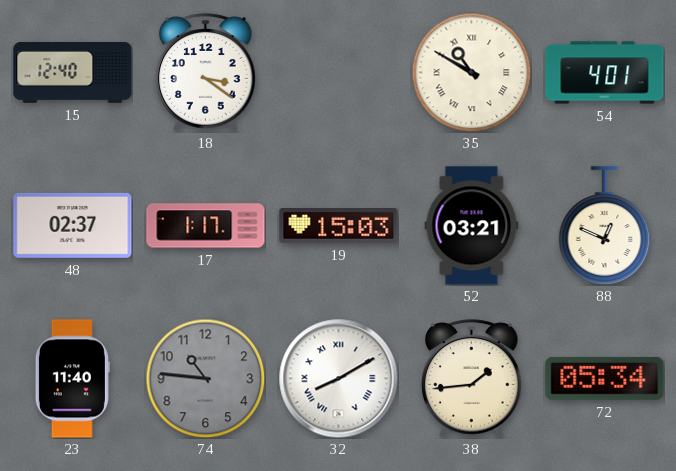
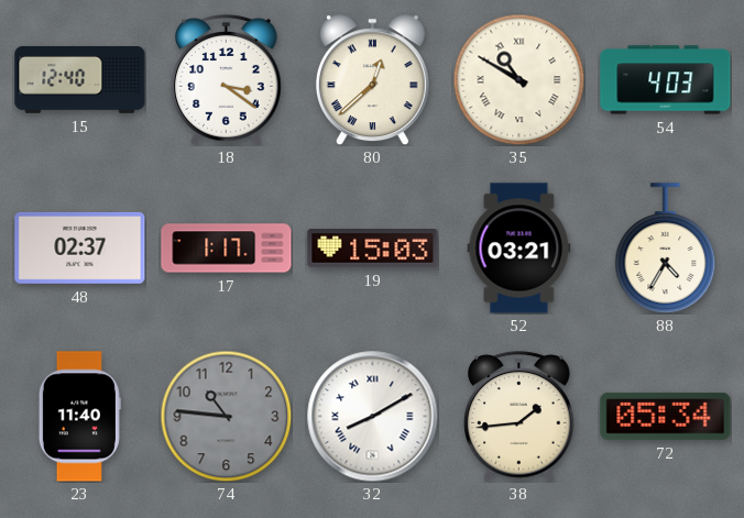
80: none -> 12:38
54: 4:01 -> 4:03
88: 12:49 -> 4:35
